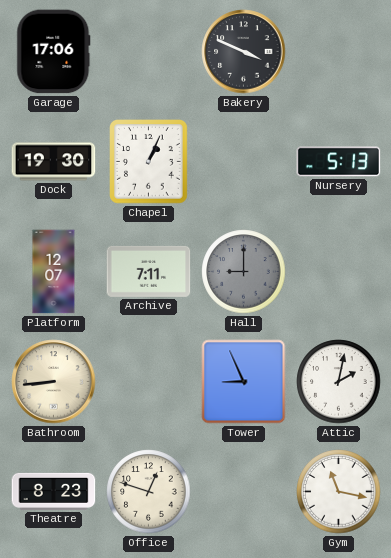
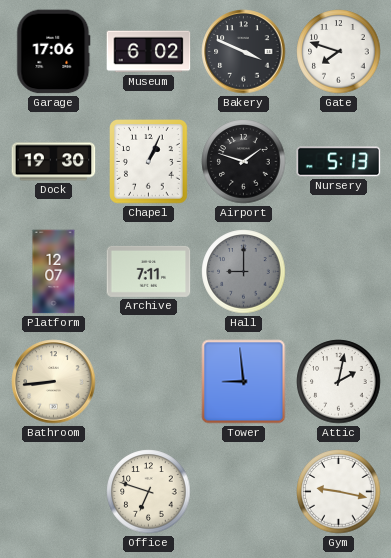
Museum: none -> 6:02
Gate: none -> 7:48
Airport: none -> 1:48
Tower: 8:56 -> 8:59
Theatre: 8:23 -> none
Office: 12:48 -> 6:48
Gym: 11:17 -> 9:17
